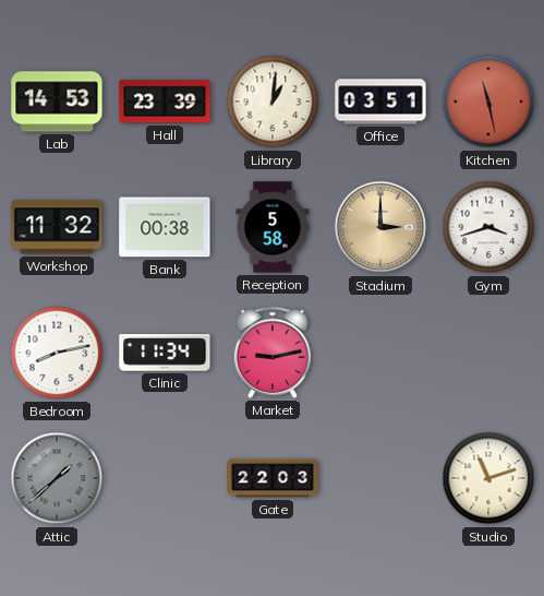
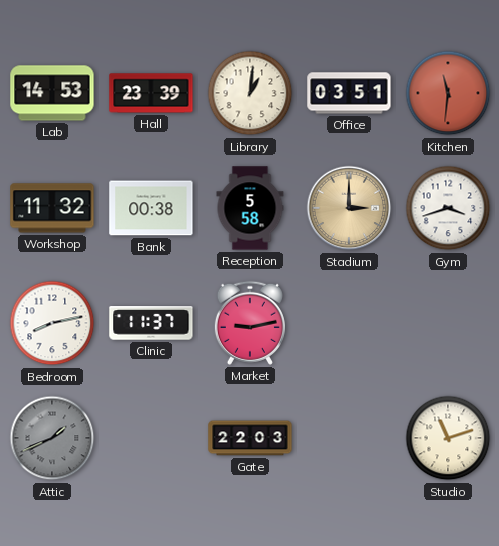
Kitchen: 11:28 -> 11:31
Clinic: 11:34 -> 11:37
Attic: 1:38 -> 1:41
